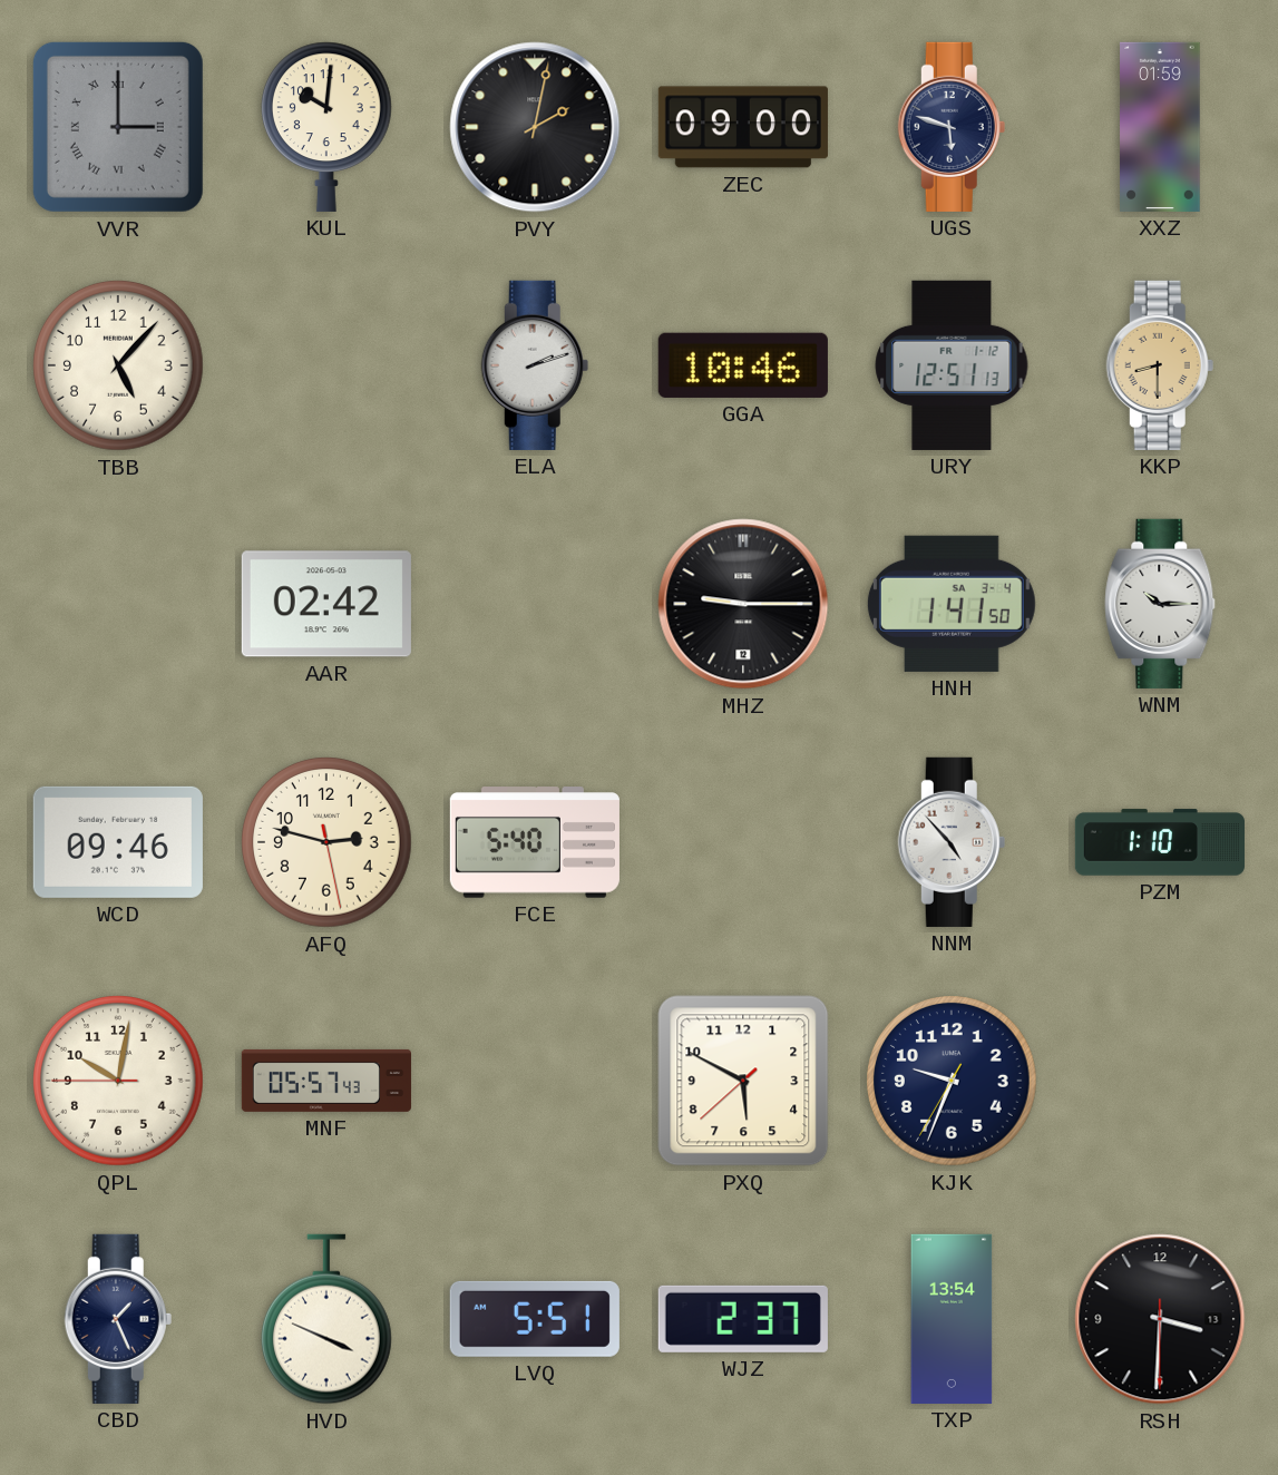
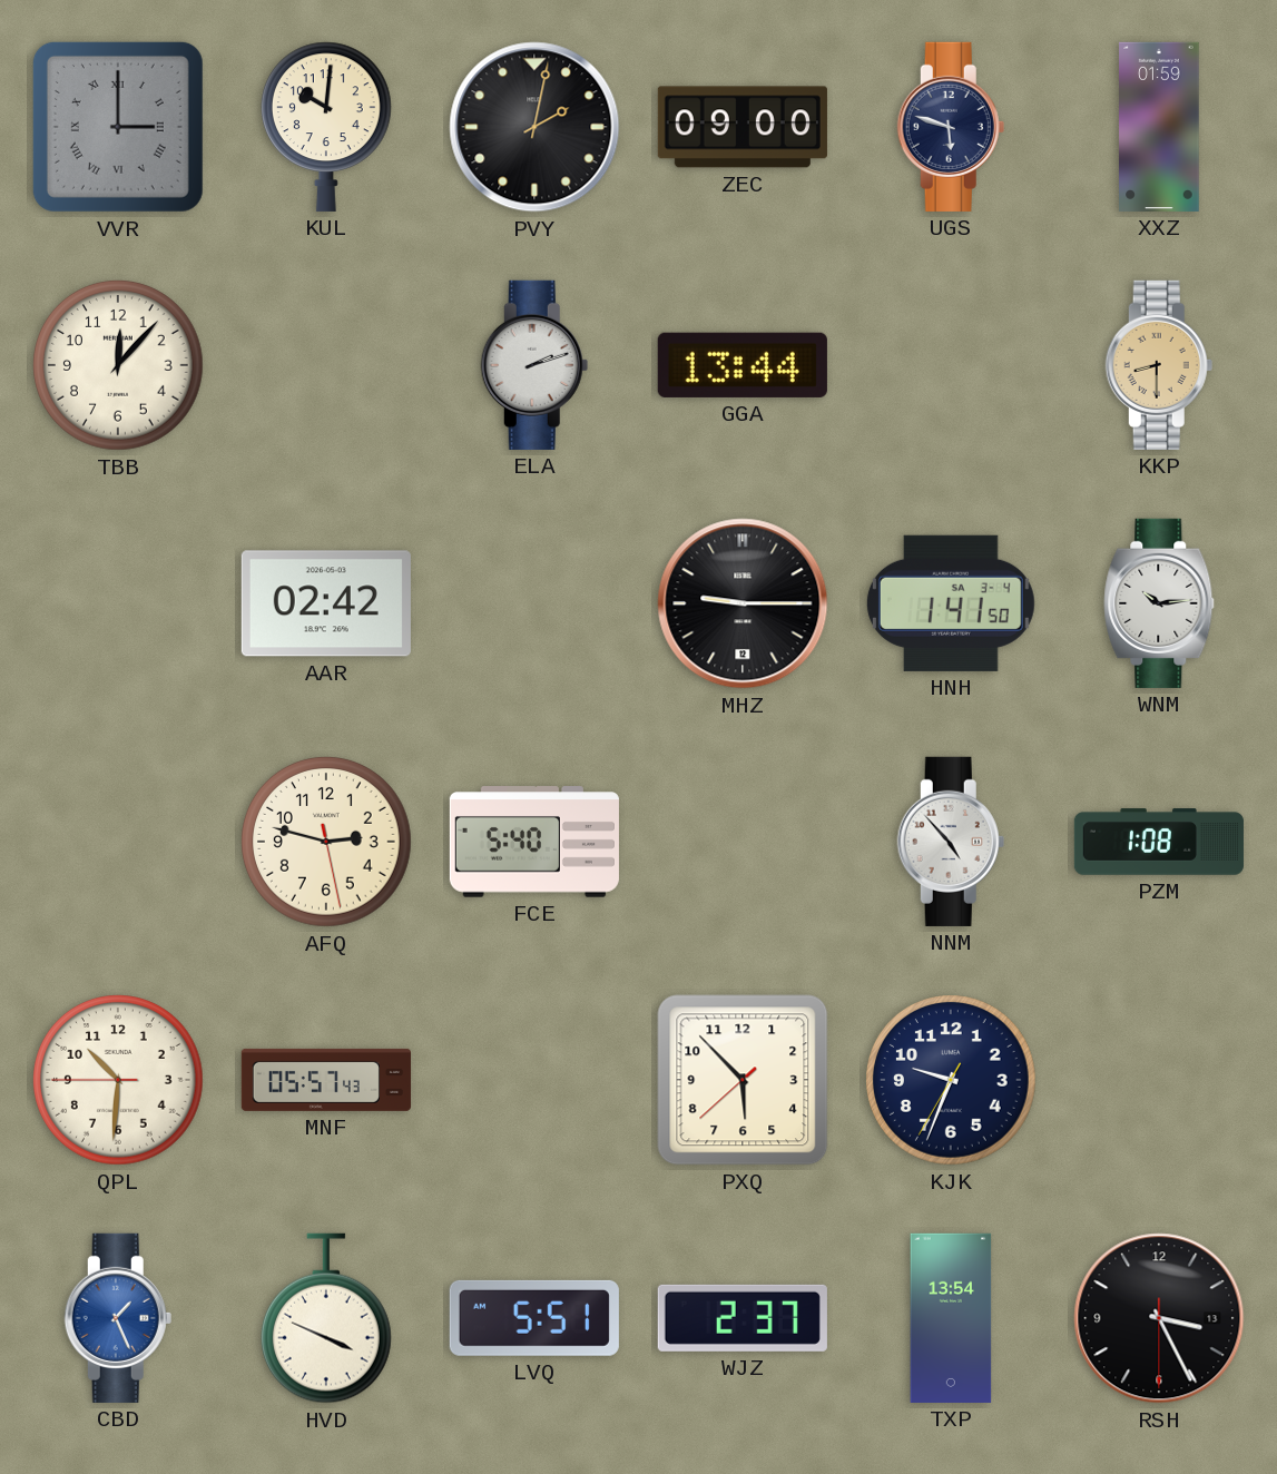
TBB: 5:07 -> 12:07
GGA: 10:46 -> 13:44
URY: 12:51 -> none
WNM: 10:15 -> 10:14
WCD: 09:46 -> none
PZM: 1:10 -> 1:08
QPL: 10:01 -> 10:30
PXQ: 5:49 -> 5:52
CBD dial: navy -> blue
RSH: 3:30 -> 3:25
